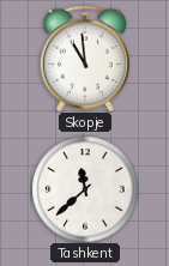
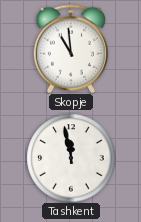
Tashkent: 11:38 -> 11:58
